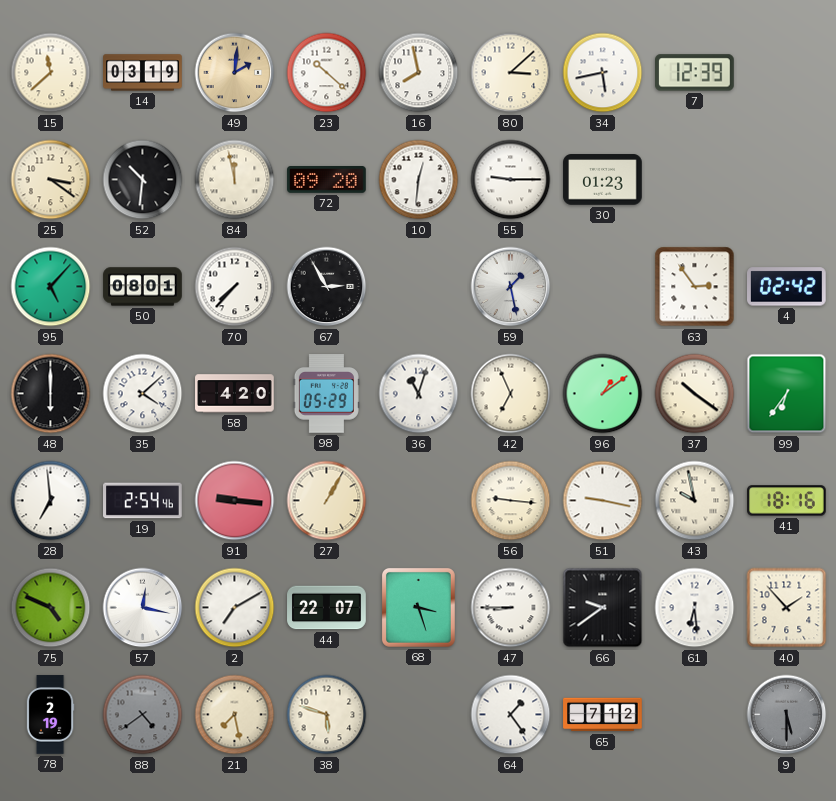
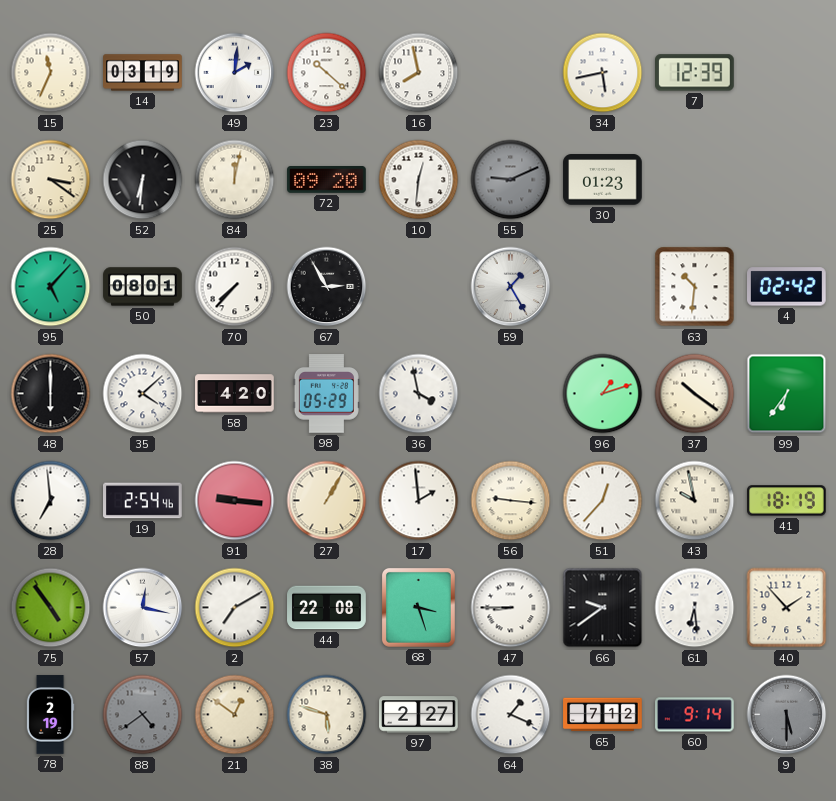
15: 11:38 -> 11:34
49 dial: champagne -> white
80: 3:08 -> none
52: 10:31 -> 6:31
84: 11:58 -> 12:02
55: 9:15 -> 9:11
55 dial: white -> grey
59: 1:28 -> 1:25
63: 2:54 -> 10:31
36: 11:03 -> 3:58
42: 6:56 -> none
96: 1:09 -> 1:12
17: none -> 1:59
51: 9:17 -> 12:37
41: 18:16 -> 18:19
75: 4:49 -> 4:54
44: 22:07 -> 22:08
21: 7:28 -> 12:51
97: none -> 2:27
64: 1:24 -> 1:19
60: none -> 9:14
